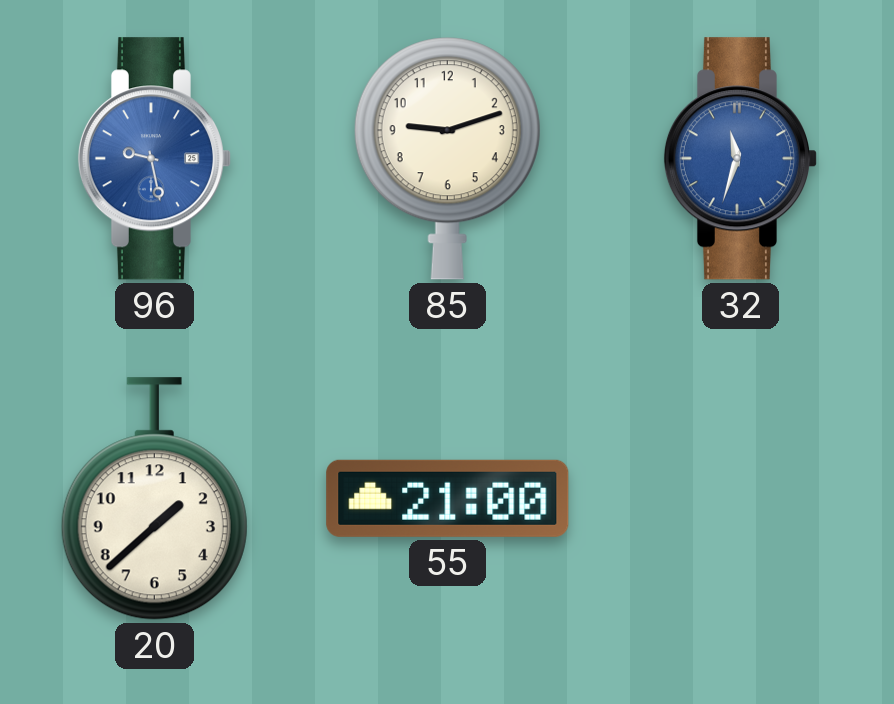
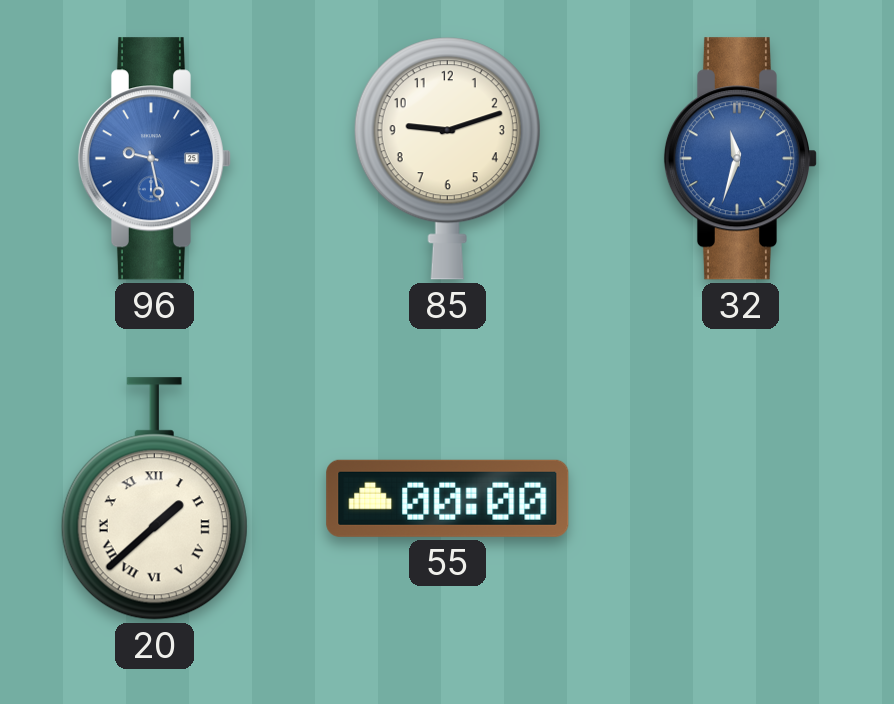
20 numerals: Arabic -> Roman
55: 21:00 -> 00:00
